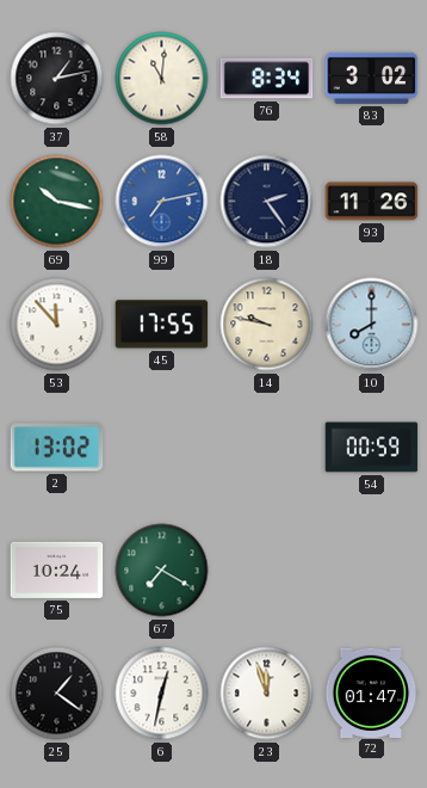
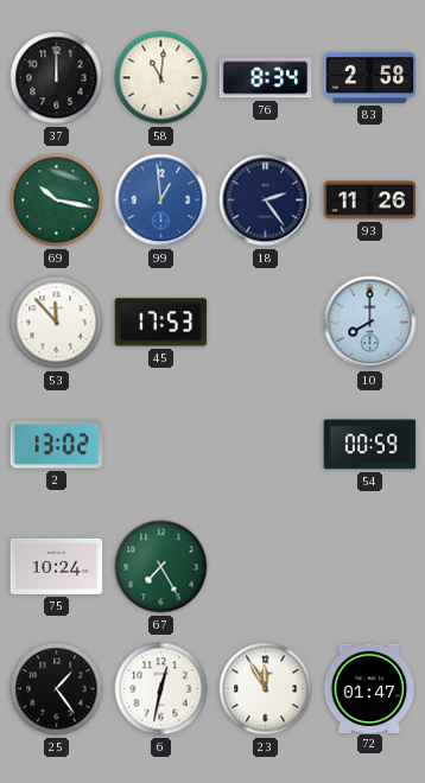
37: 1:13 -> 12:00
83: 3:02 -> 2:58
99: 7:13 -> 12:59
45: 17:55 -> 17:53
14: 9:47 -> none
67: 7:20 -> 7:25
25: 1:21 -> 1:24
23: 11:57 -> 11:55
